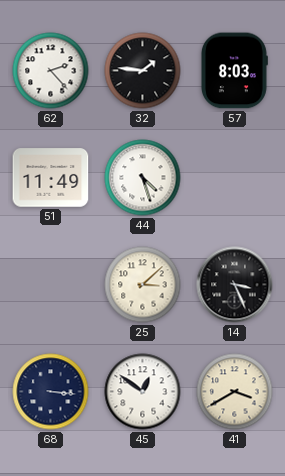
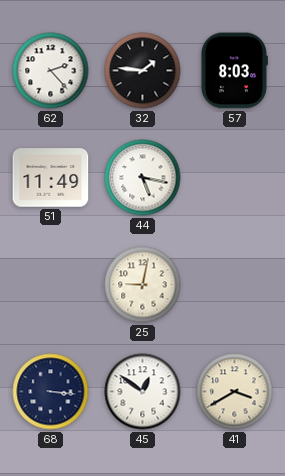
44: 4:27 -> 5:17
25: 3:08 -> 9:02
14: 3:26 -> none
